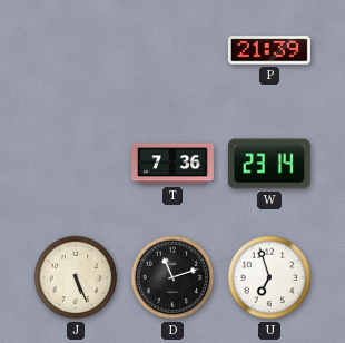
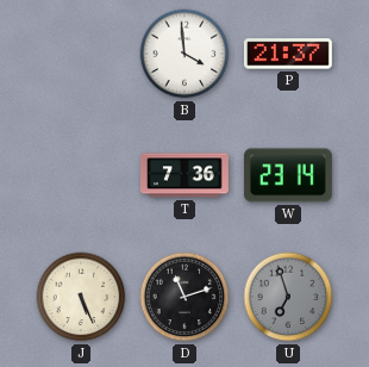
B: none -> 3:59
P: 21:39 -> 21:37
U dial: white -> grey
